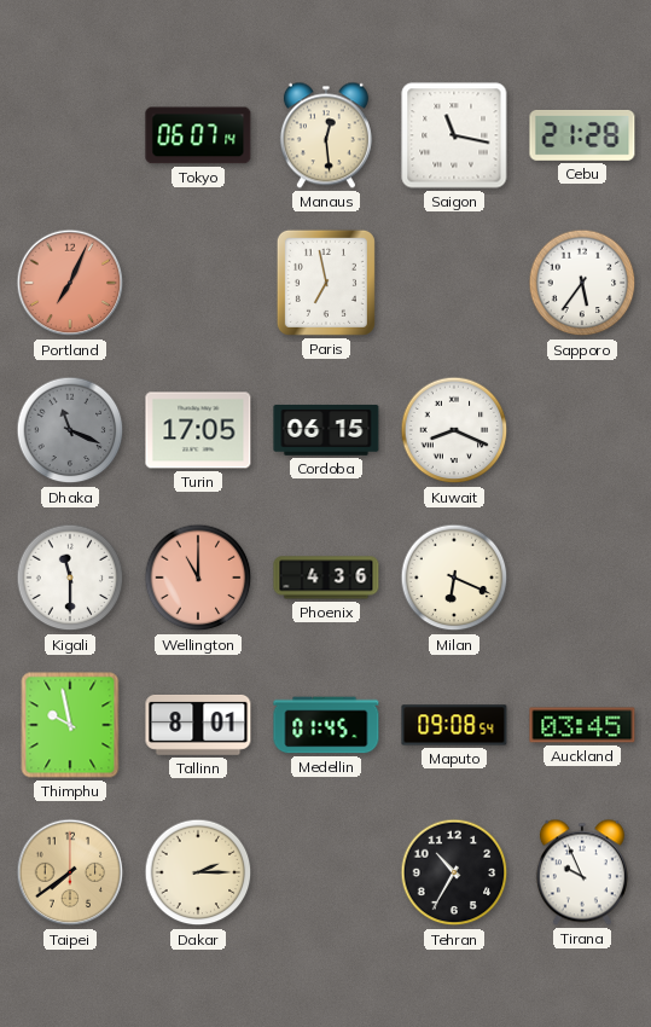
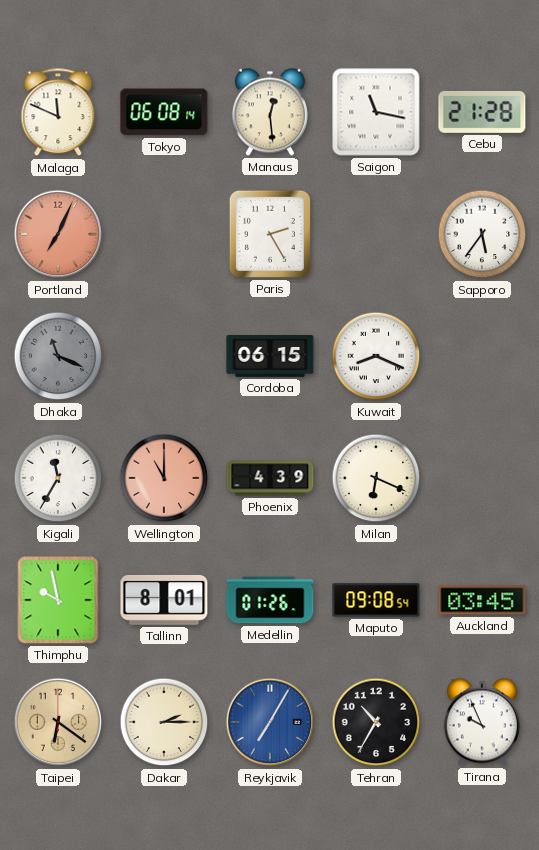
Malaga: none -> 11:49
Tokyo: 06:07 -> 06:08
Paris: 6:58 -> 2:25
Turin: 17:05 -> none
Kigali: 11:30 -> 11:35
Phoenix: 4:36 -> 4:39
Medellin: 01:45 -> 01:26
Taipei: 7:39 -> 6:21
Reykjavik: none -> 7:05
